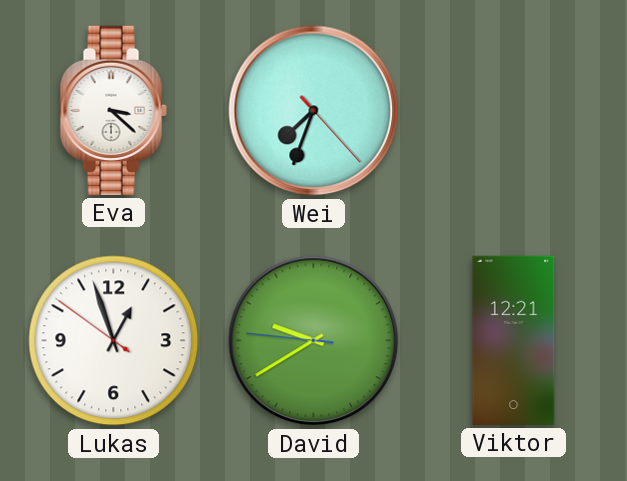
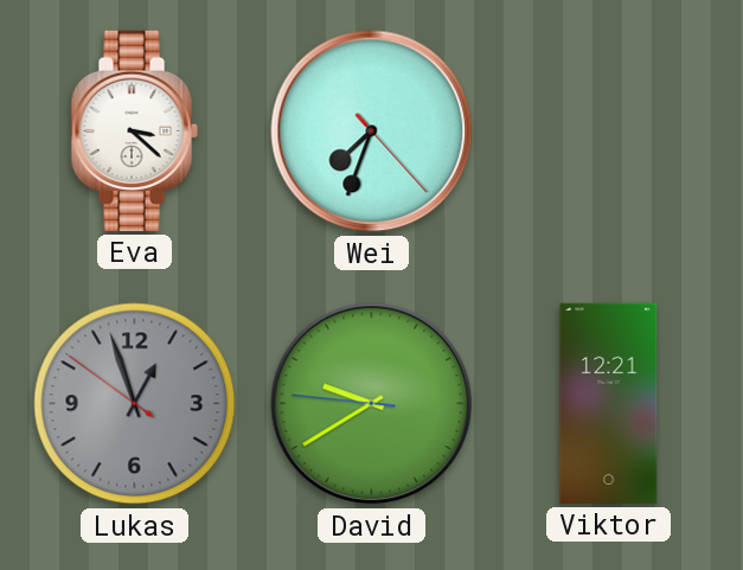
Lukas dial: white -> grey
